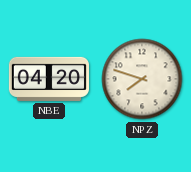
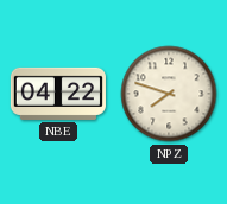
NBE: 04:20 -> 04:22
